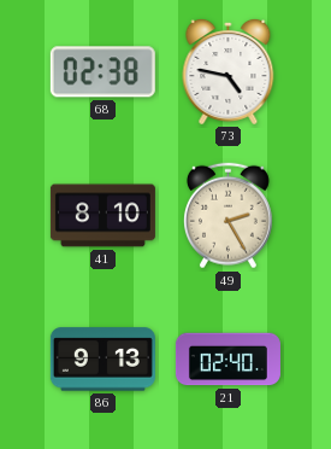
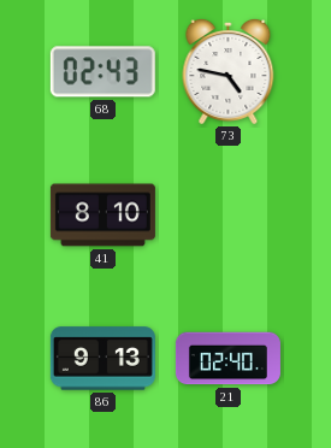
68: 02:38 -> 02:43
49: 2:25 -> none
